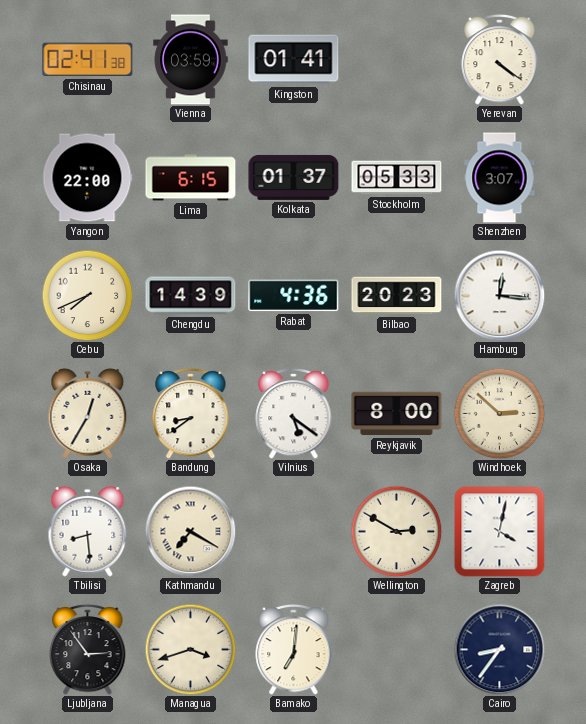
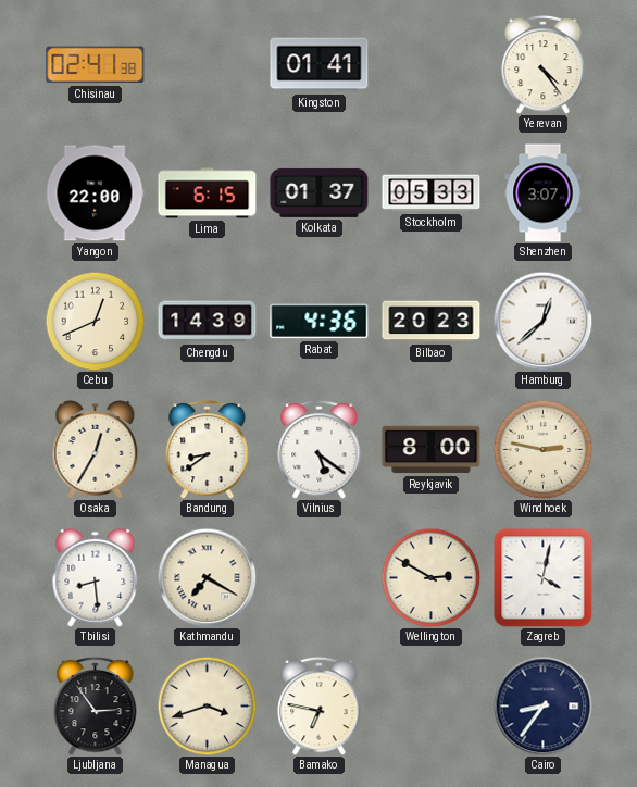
Vienna: 03:59 -> none
Yerevan: 4:21 -> 4:24
Cebu: 7:41 -> 12:41
Hamburg: 12:16 -> 12:38
Windhoek: 2:52 -> 2:47
Bamako: 7:01 -> 6:47
